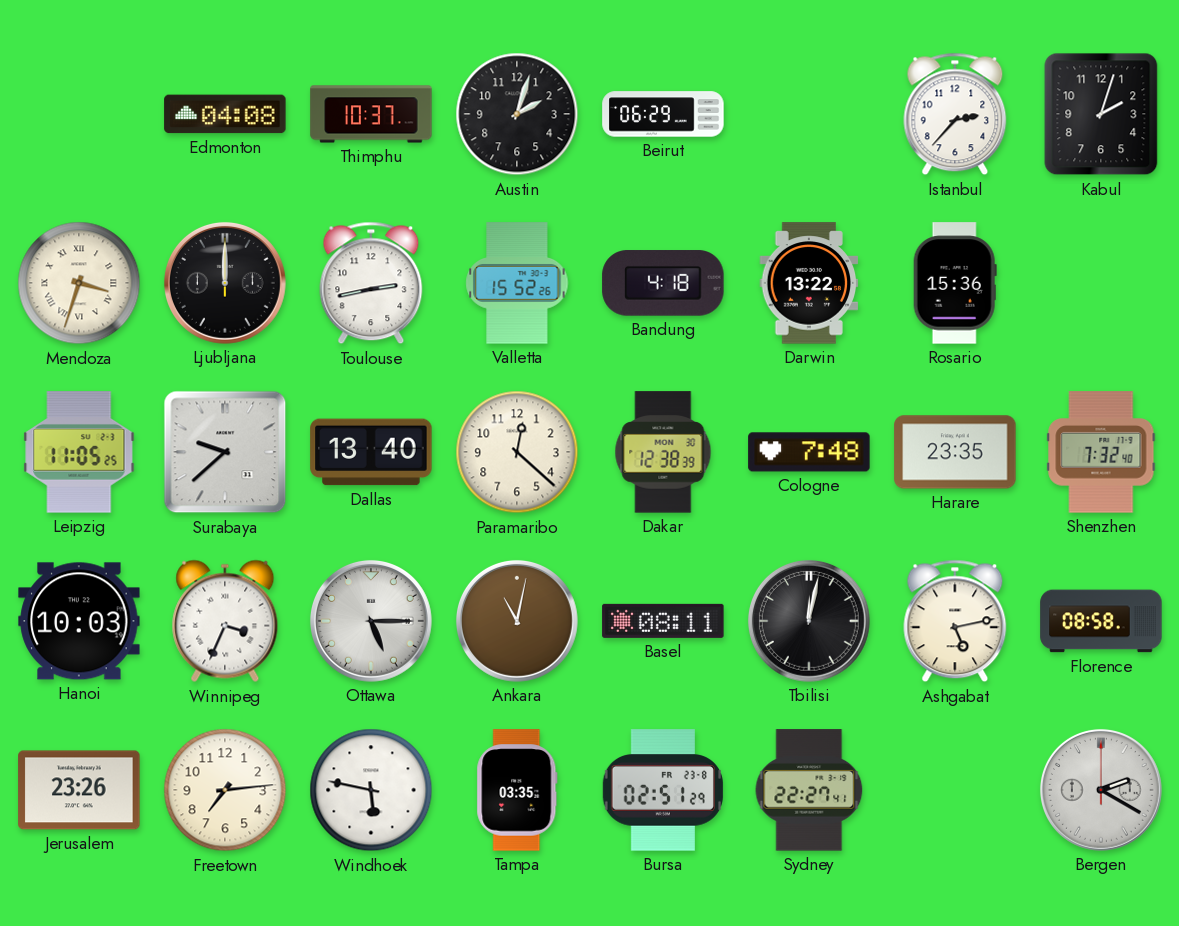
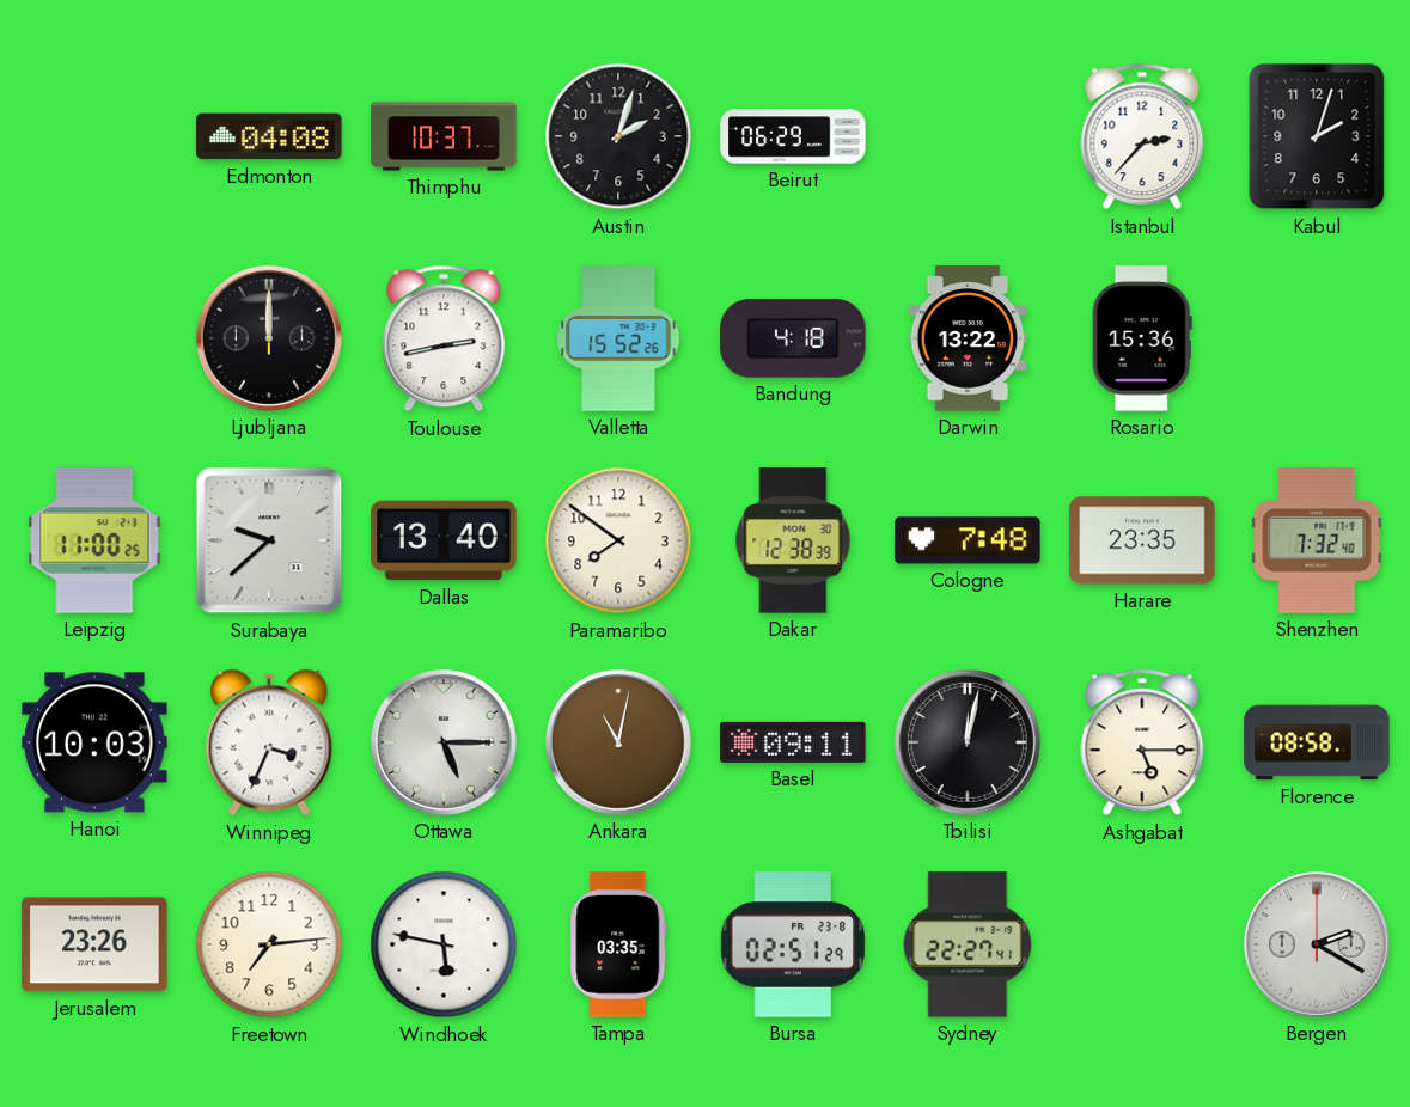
Mendoza: 3:33 -> none
Leipzig: 11:05 -> 11:00
Paramaribo: 12:22 -> 7:51
Basel: 08:11 -> 09:11
Ashgabat: 5:13 -> 5:15
